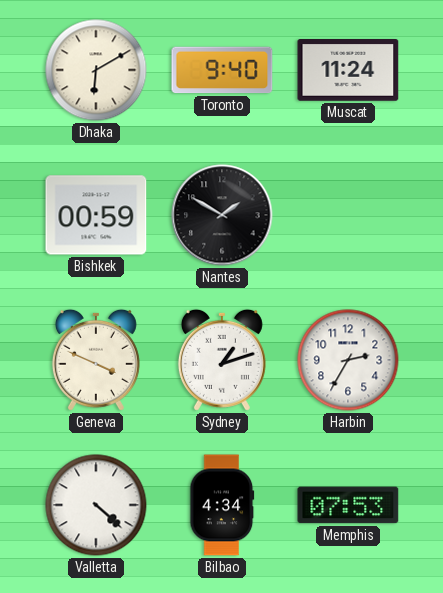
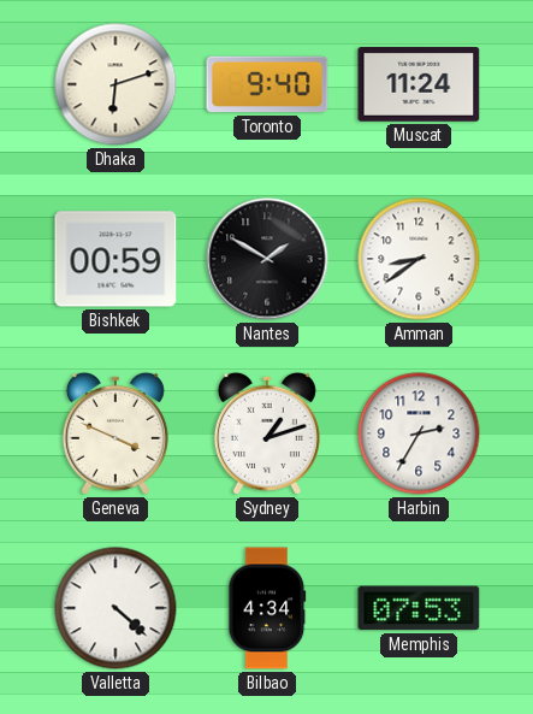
Dhaka: 6:10 -> 6:12
Amman: none -> 8:39
